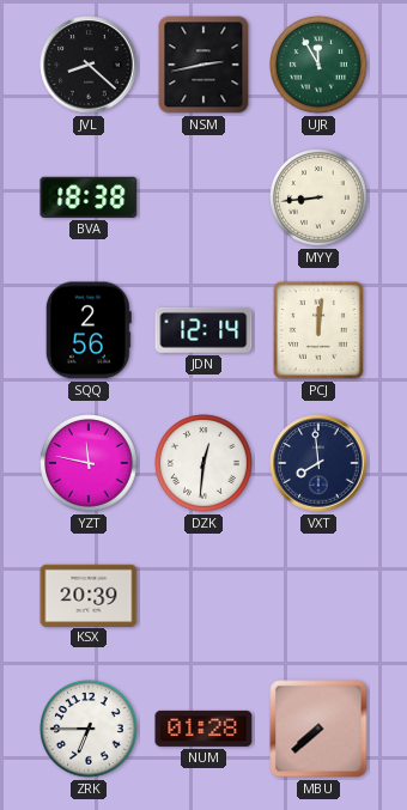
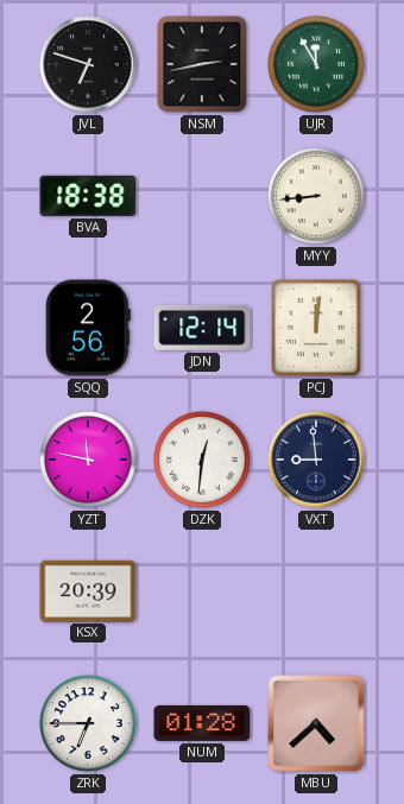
JVL: 8:22 -> 6:48
VXT: 7:59 -> 8:59
MBU: 7:38 -> 4:38
